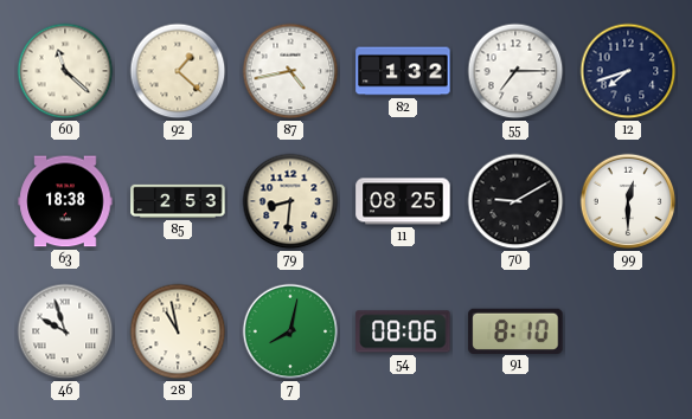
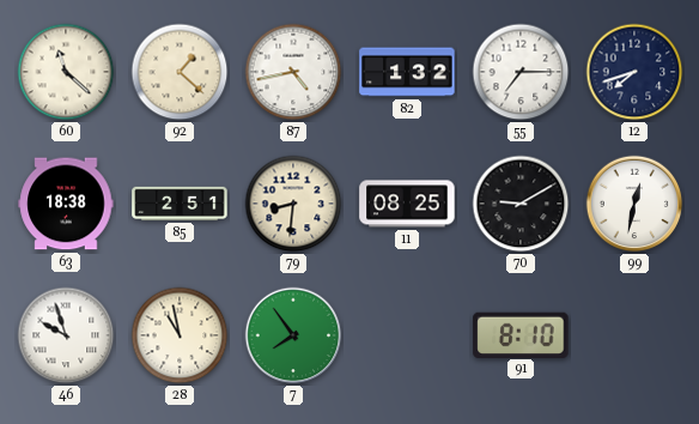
85: 2:53 -> 2:51
99: 12:30 -> 12:32
7: 8:02 -> 7:54
54: 08:06 -> none
